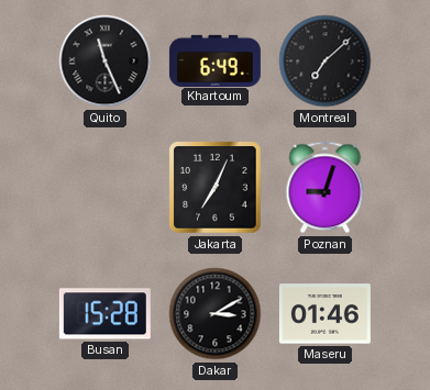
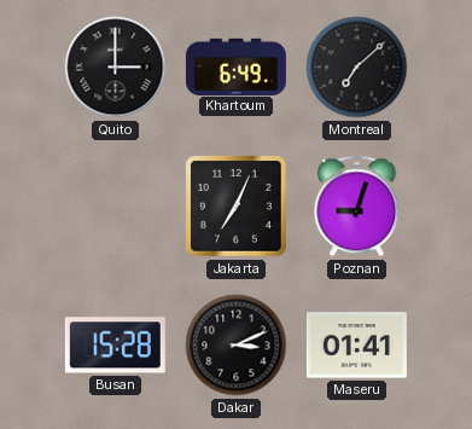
Quito: 11:26 -> 3:00
Dakar: 3:10 -> 3:11
Maseru: 01:46 -> 01:41
